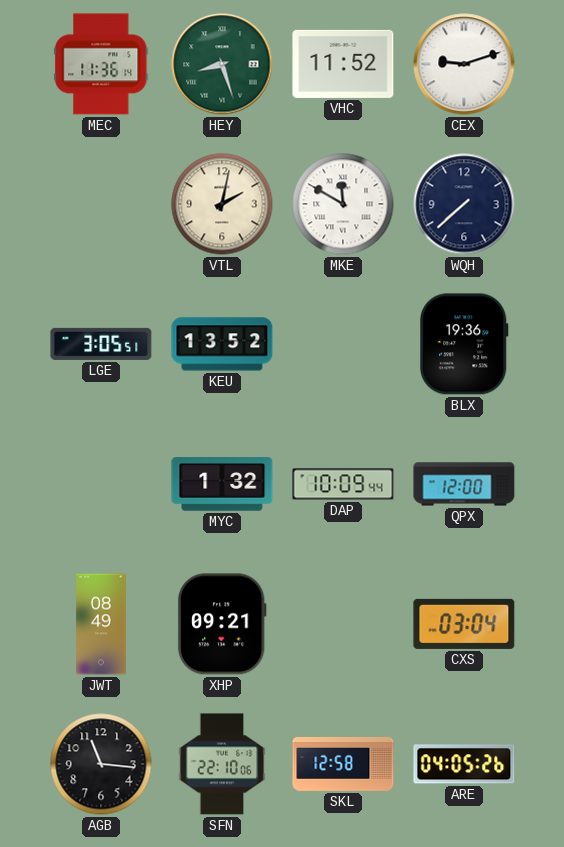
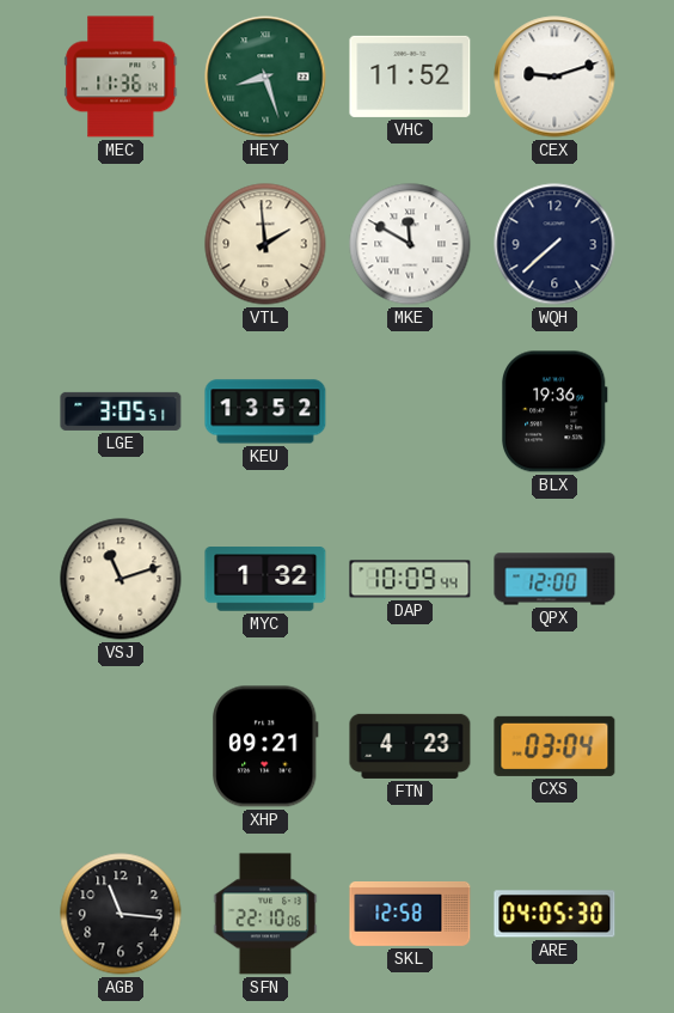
VTL: 2:02 -> 1:59
VSJ: none -> 11:12
JWT: 08:49 -> none
FTN: none -> 4:23
ARE: 04:05:26 -> 04:05:30
